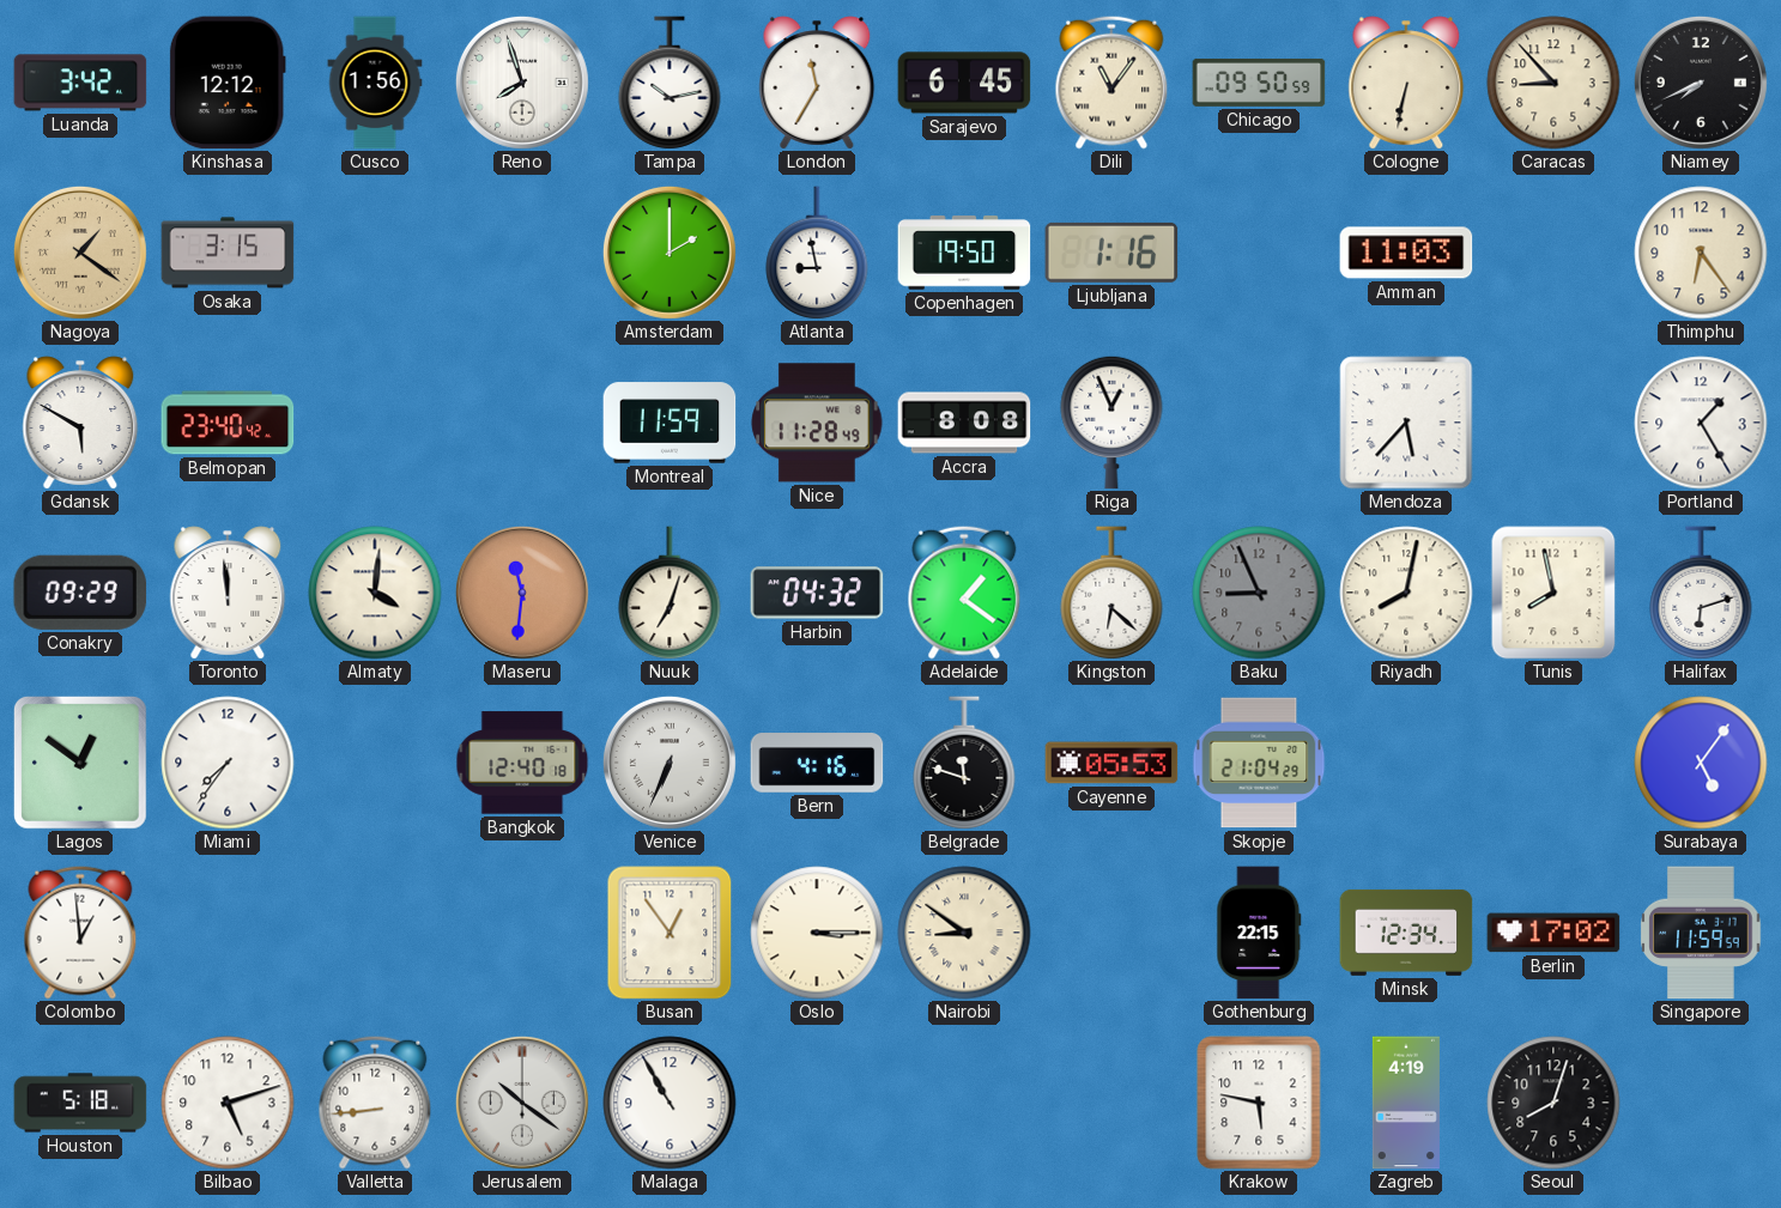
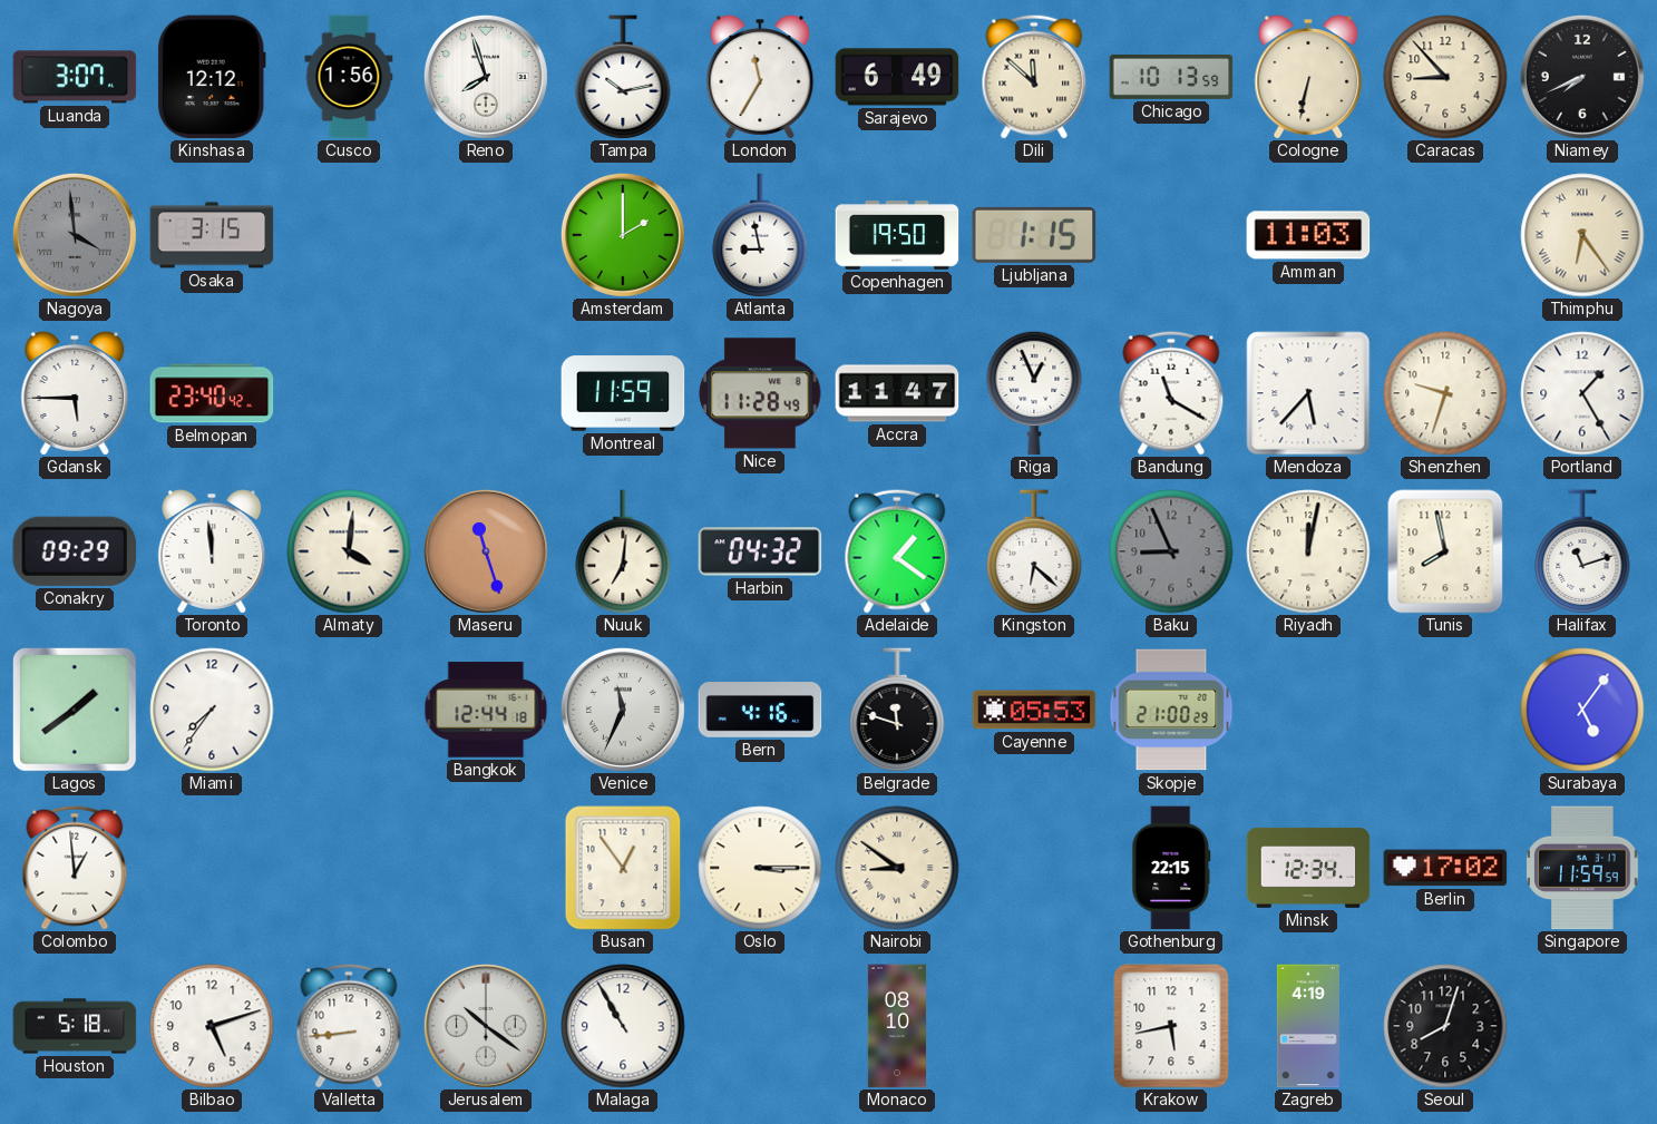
Luanda: 3:42 -> 3:07
Sarajevo: 6:45 -> 6:49
Dili: 11:06 -> 11:52
Chicago: 09:50 -> 10:13
Nagoya: 1:21 -> 3:59
Nagoya dial: champagne -> grey
Ljubljana: 1:16 -> 1:15
Thimphu numerals: Arabic -> Roman
Gdansk: 5:50 -> 5:45
Accra: 8:08 -> 11:47
Bandung: none -> 11:20
Shenzhen: none -> 9:33
Maseru: 11:31 -> 11:27
Nuuk: 7:03 -> 7:01
Riyadh: 8:02 -> 12:02
Halifax: 6:12 -> 11:12
Lagos: 12:51 -> 1:39
Bangkok: 12:40 -> 12:44
Venice: 6:34 -> 11:34
Skopje: 21:04 -> 21:00
Monaco: none -> 08:10
Krakow: 5:47 -> 5:43
